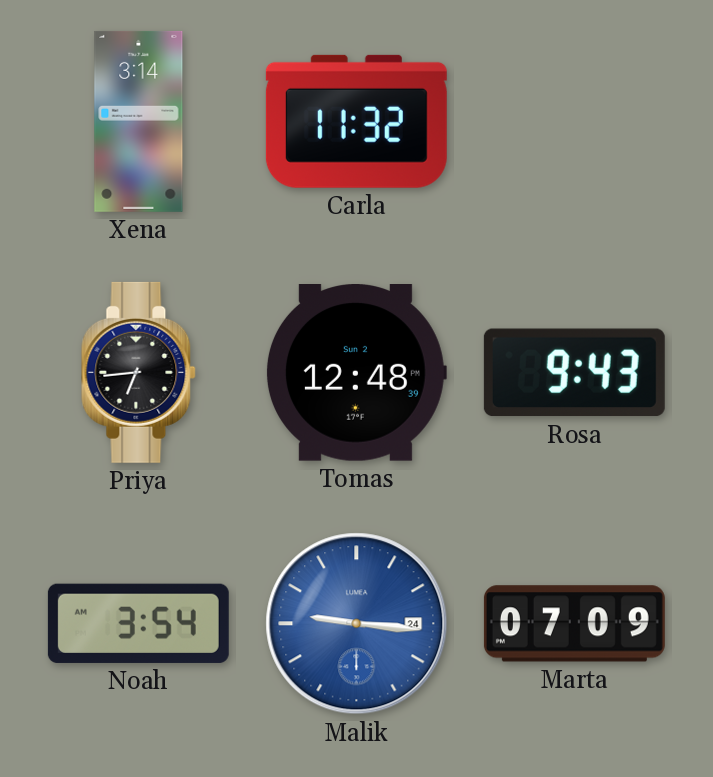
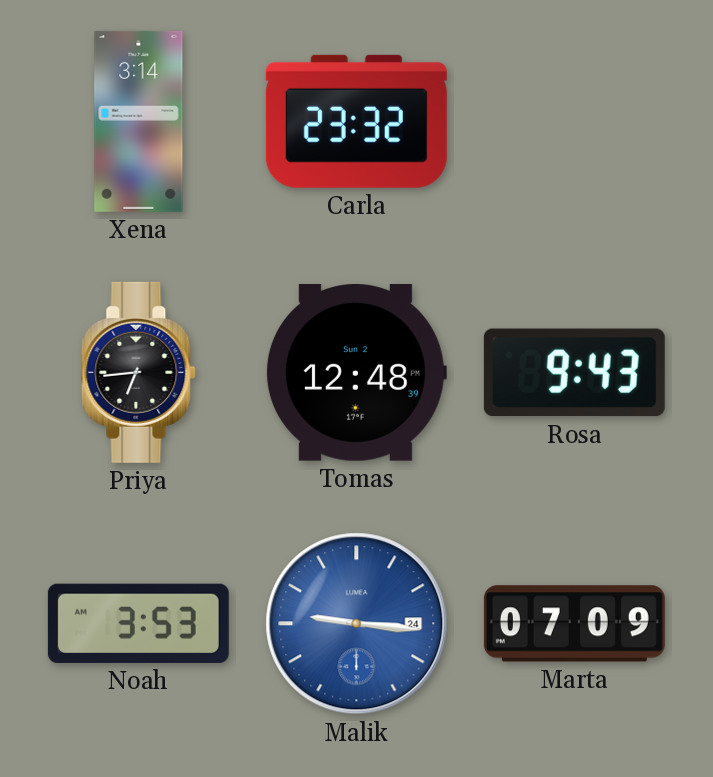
Carla: 11:32 -> 23:32
Noah: 3:54 -> 3:53
